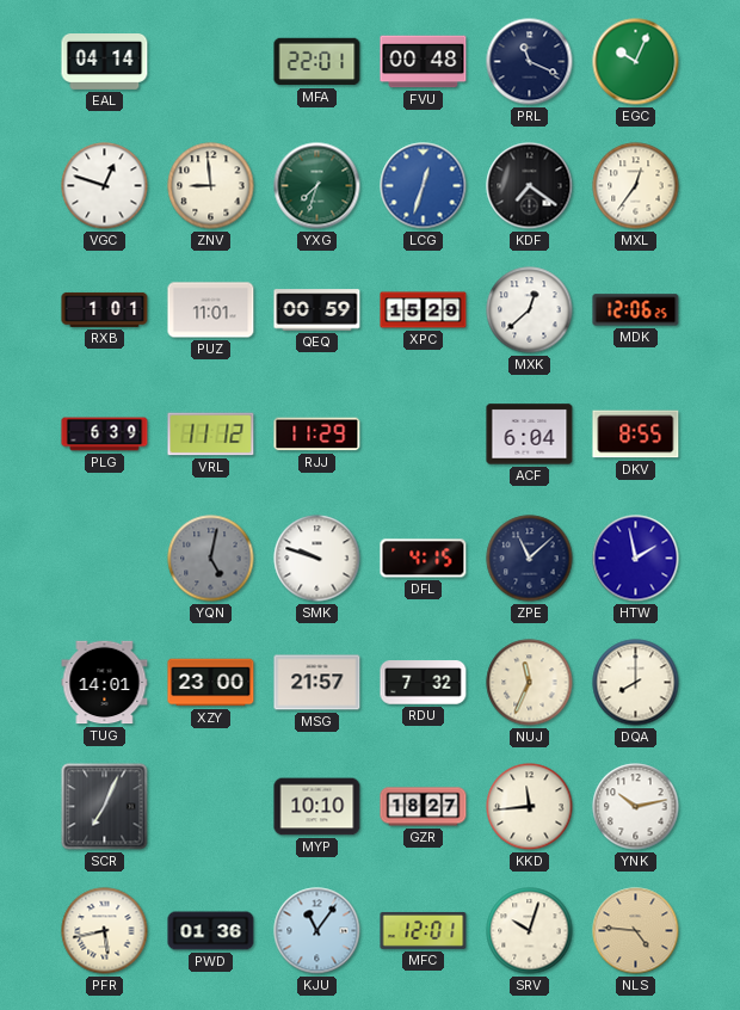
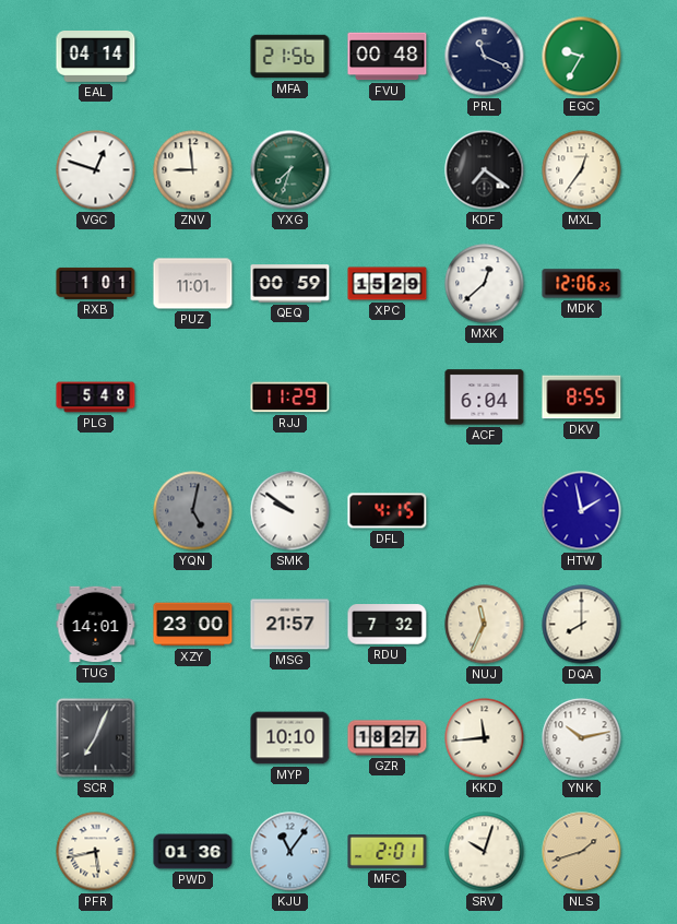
MFA: 22:01 -> 21:56
EGC: 10:04 -> 9:35
LCG: 12:33 -> none
PLG: 6:39 -> 5:48
VRL: 11:12 -> none
SMK: 9:48 -> 9:51
ZPE: 11:08 -> none
MFC: 12:01 -> 2:01
NLS: 4:46 -> 1:42
